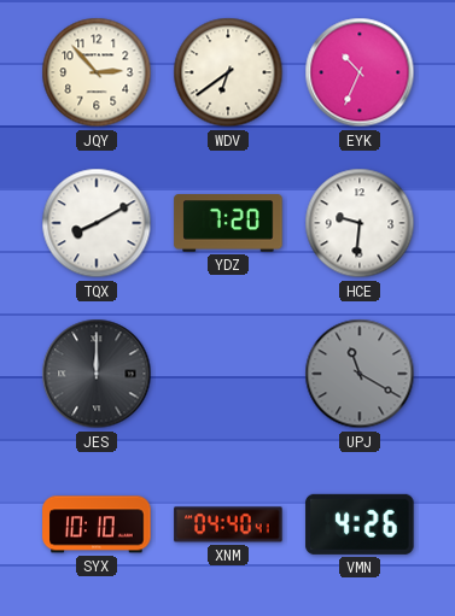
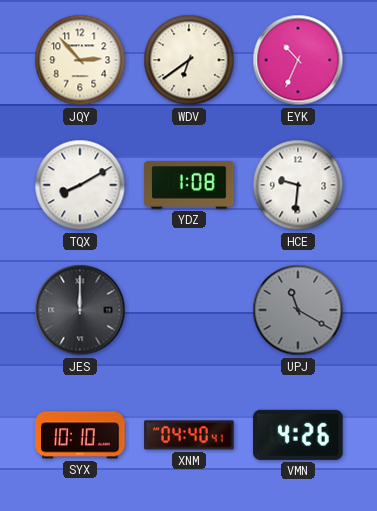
YDZ: 7:20 -> 1:08
